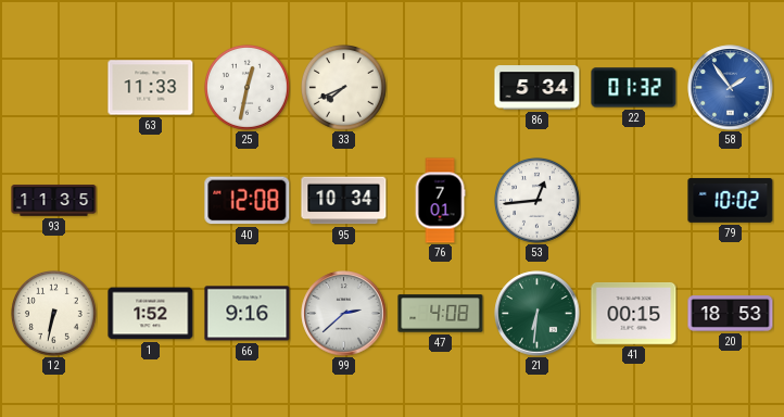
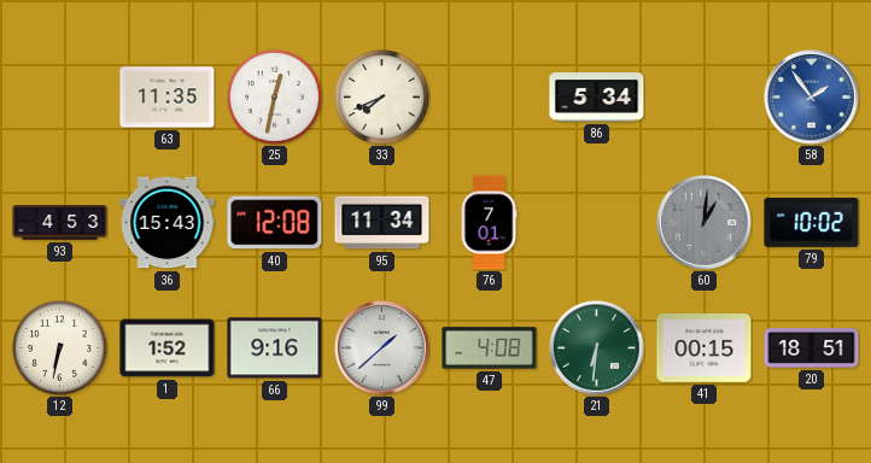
63: 11:33 -> 11:35
22: 01:32 -> none
93: 11:35 -> 4:53
36: none -> 15:43
95: 10:34 -> 11:34
53: 12:44 -> none
60: none -> 1:01
99: 2:38 -> 1:38
20: 18:53 -> 18:51
